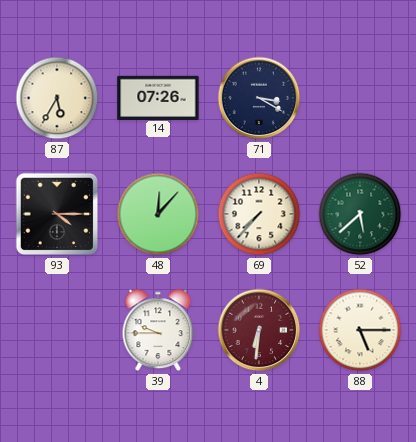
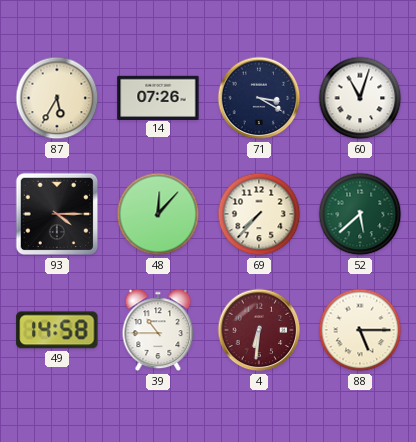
60: none -> 11:03
49: none -> 14:58
39: 9:45 -> 10:45
